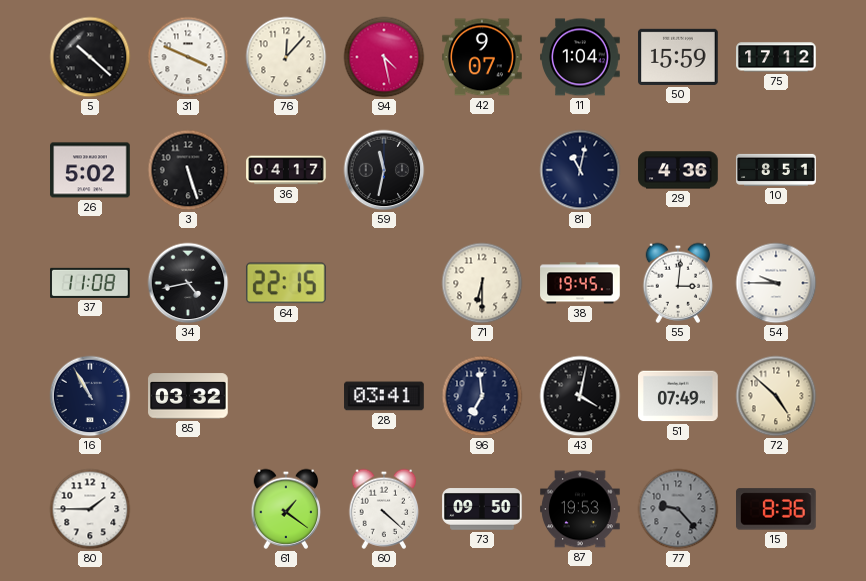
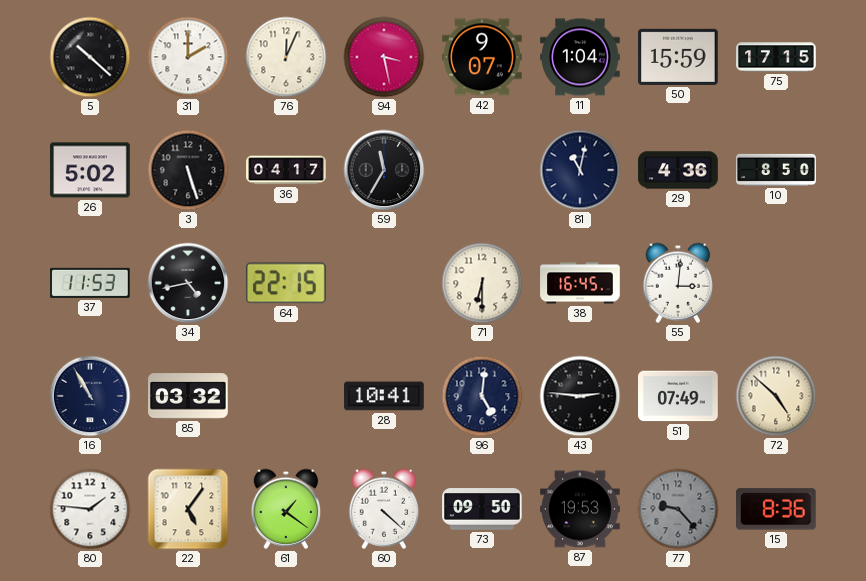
31: 3:49 -> 2:00
76: 12:07 -> 12:04
94: 4:28 -> 3:28
75: 17:12 -> 17:15
59: 11:32 -> 11:35
10: 8:51 -> 8:50
37: 11:08 -> 11:53
38: 19:45 -> 16:45
54: 9:45 -> none
28: 03:41 -> 10:41
96: 6:59 -> 5:01
43: 4:02 -> 2:46
80: 1:45 -> 1:46
22: none -> 5:06
